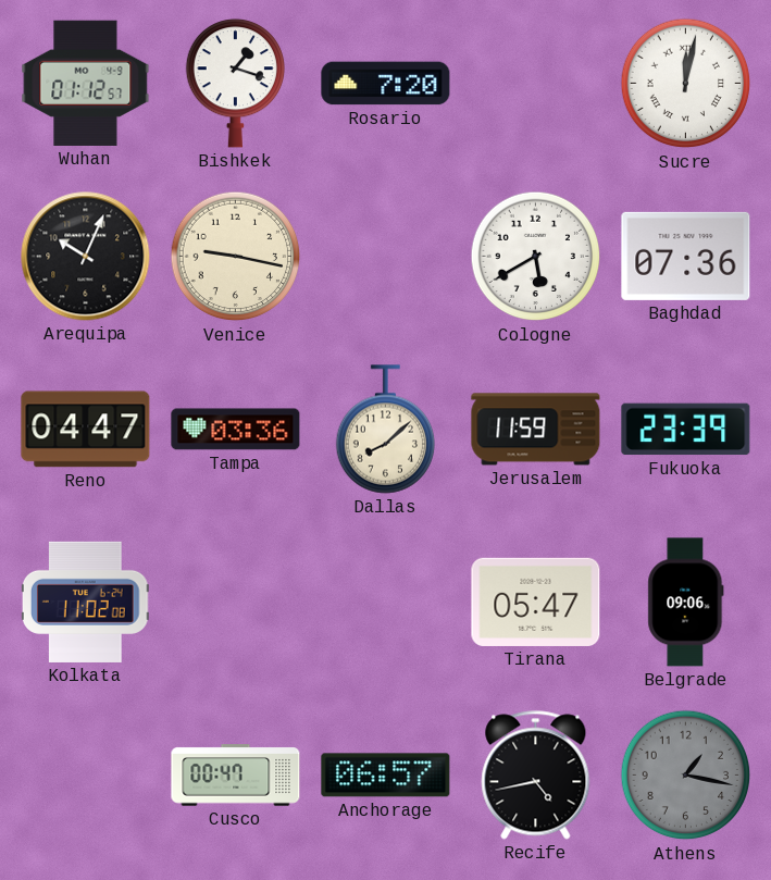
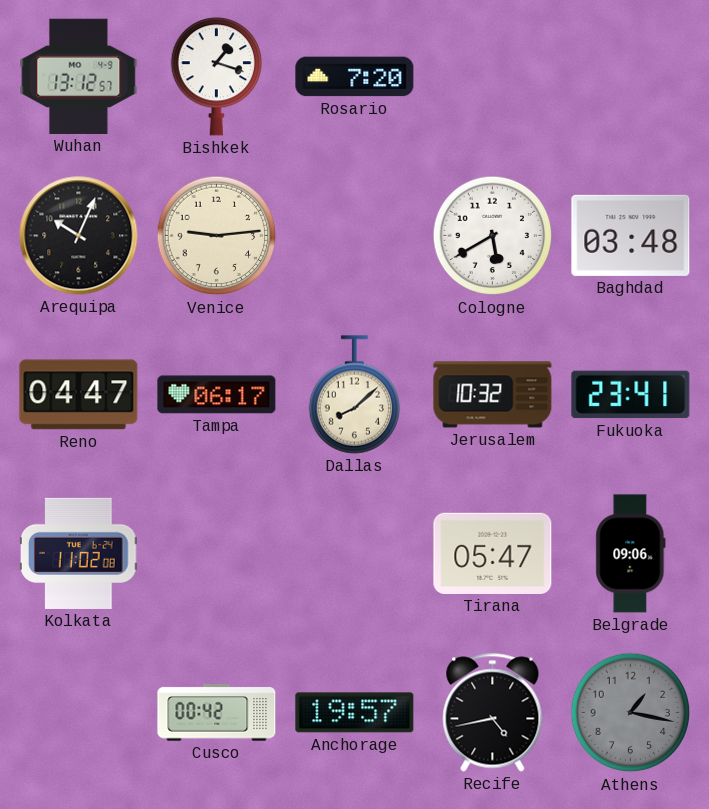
Wuhan: 01:12 -> 13:12
Sucre: 12:02 -> none
Venice: 9:17 -> 9:14
Baghdad: 07:36 -> 03:48
Tampa: 03:36 -> 06:17
Jerusalem: 11:59 -> 10:32
Fukuoka: 23:39 -> 23:41
Cusco: 00:47 -> 00:42
Anchorage: 06:57 -> 19:57
